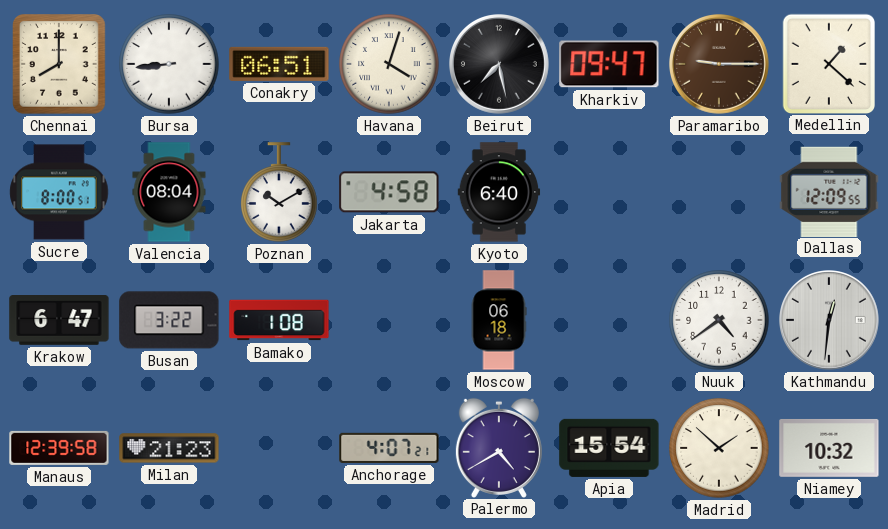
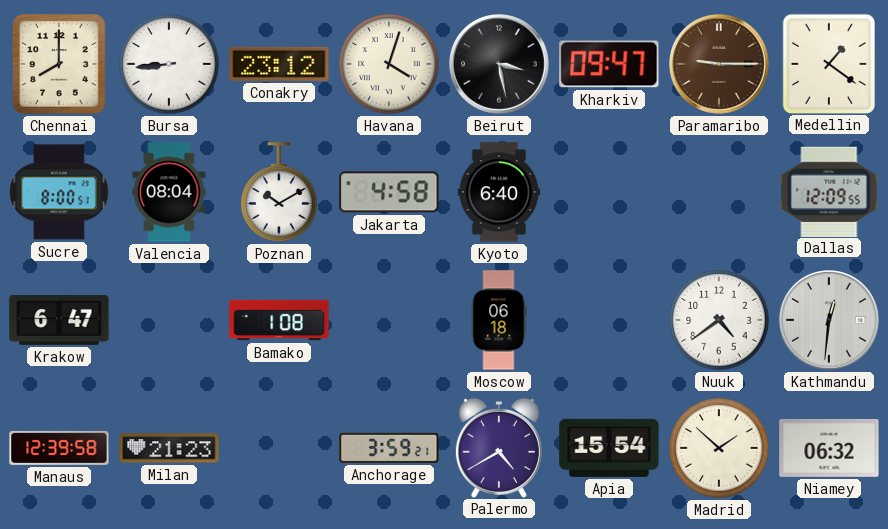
Conakry: 06:51 -> 23:12
Beirut: 7:28 -> 3:28
Medellin: 1:22 -> 1:21
Busan: 3:22 -> none
Anchorage: 4:07 -> 3:59
Niamey: 10:32 -> 06:32
